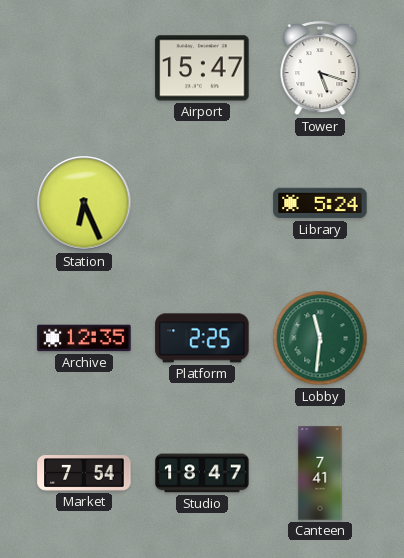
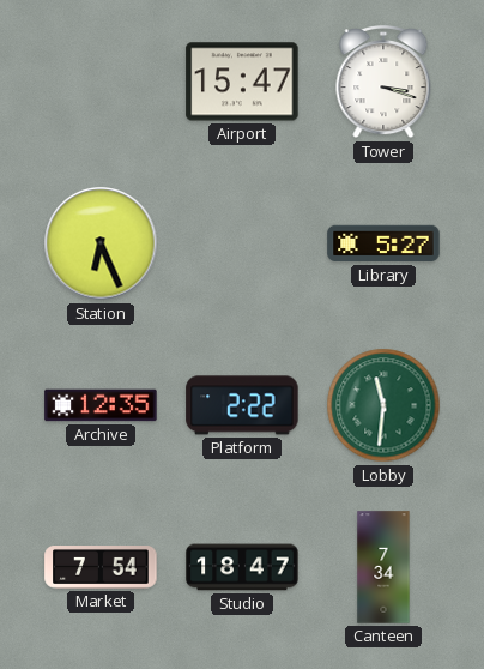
Tower: 5:18 -> 3:18
Library: 5:24 -> 5:27
Platform: 2:25 -> 2:22
Canteen: 7:41 -> 7:34
